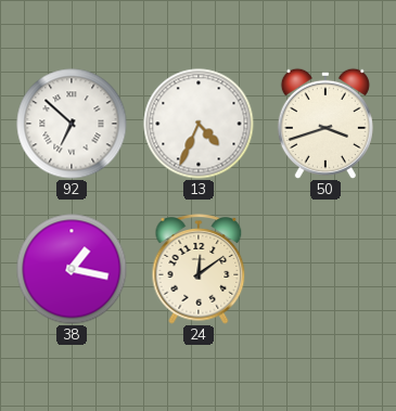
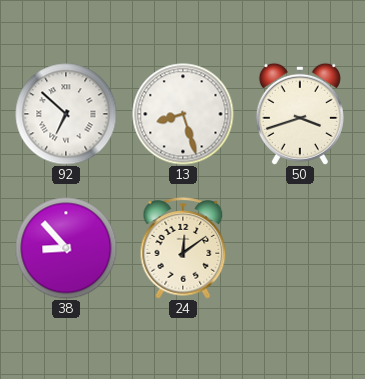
13: 4:34 -> 8:27
38: 1:17 -> 8:53
